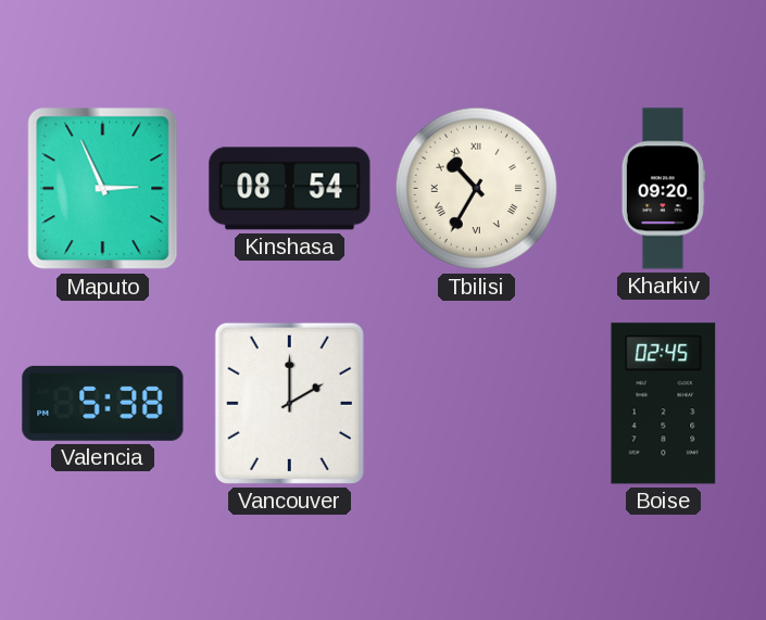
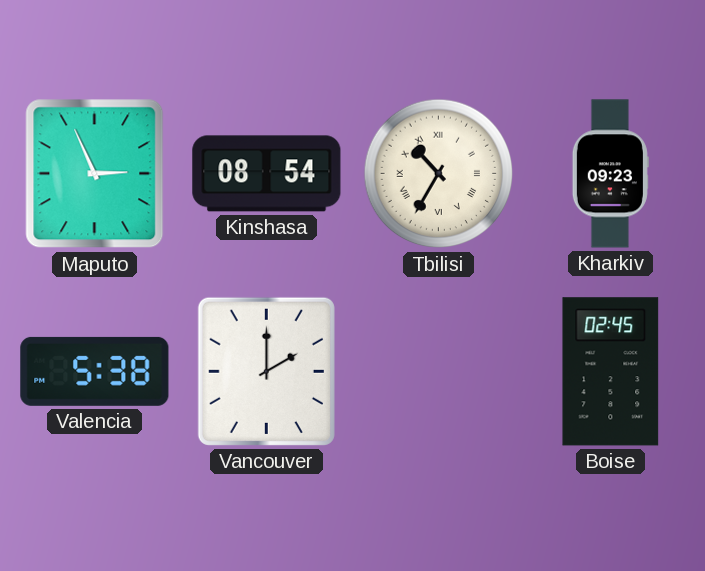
Kharkiv: 09:20 -> 09:23
